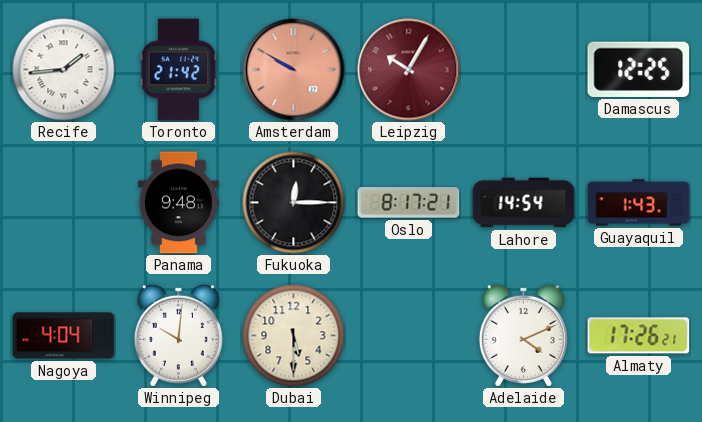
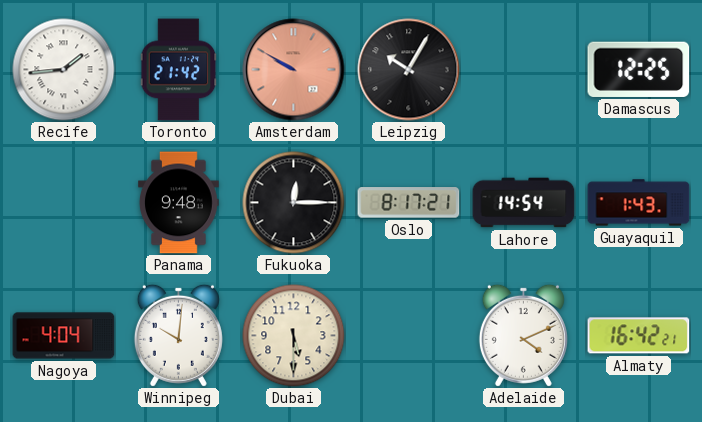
Leipzig dial: burgundy -> black
Almaty: 17:26 -> 16:42
